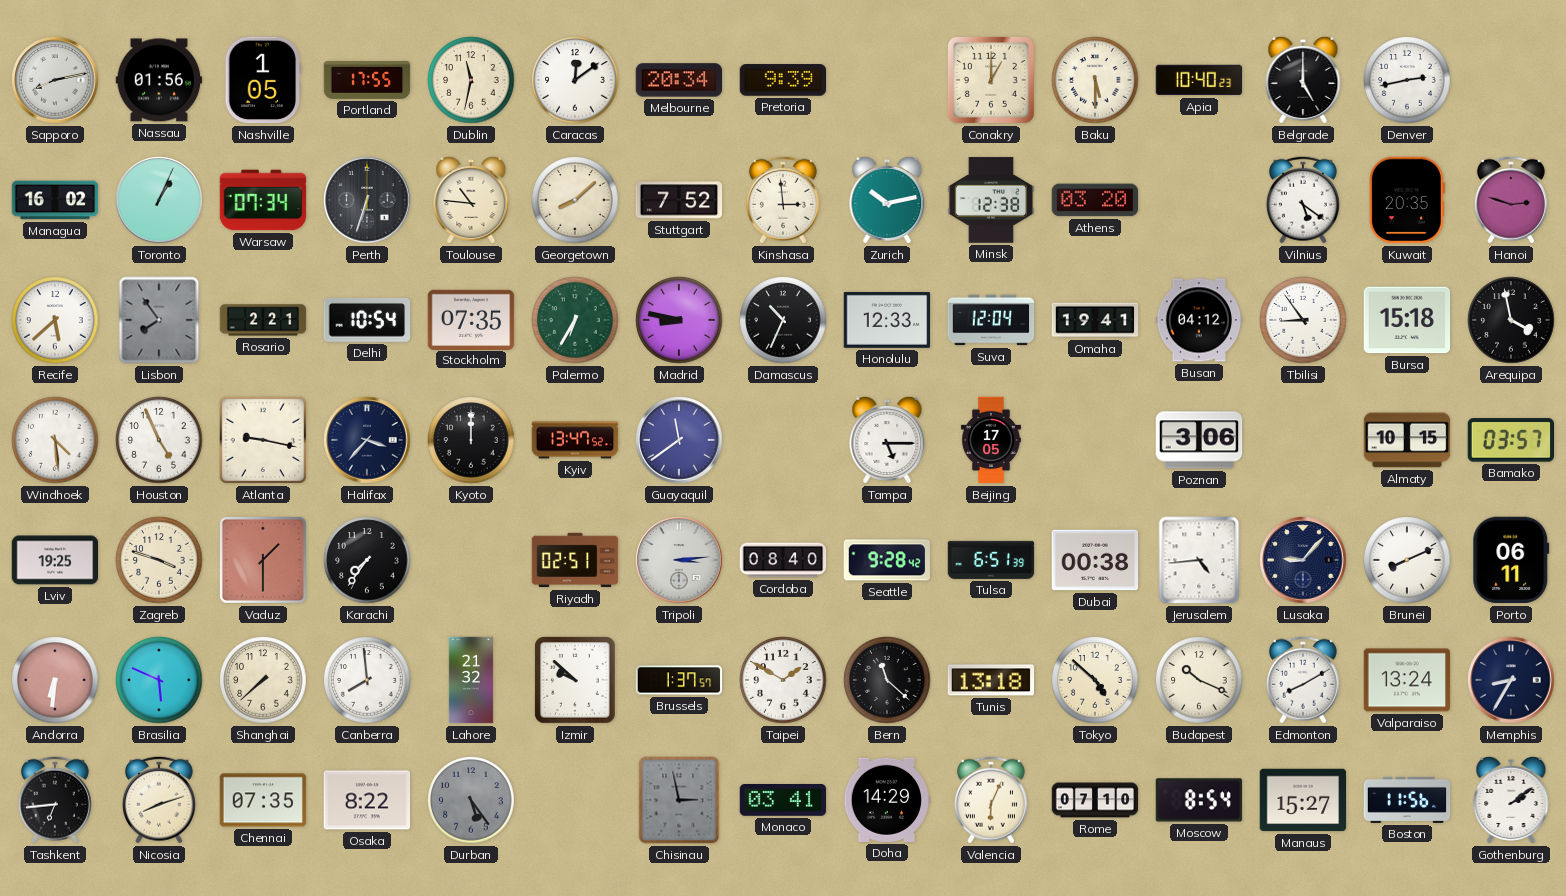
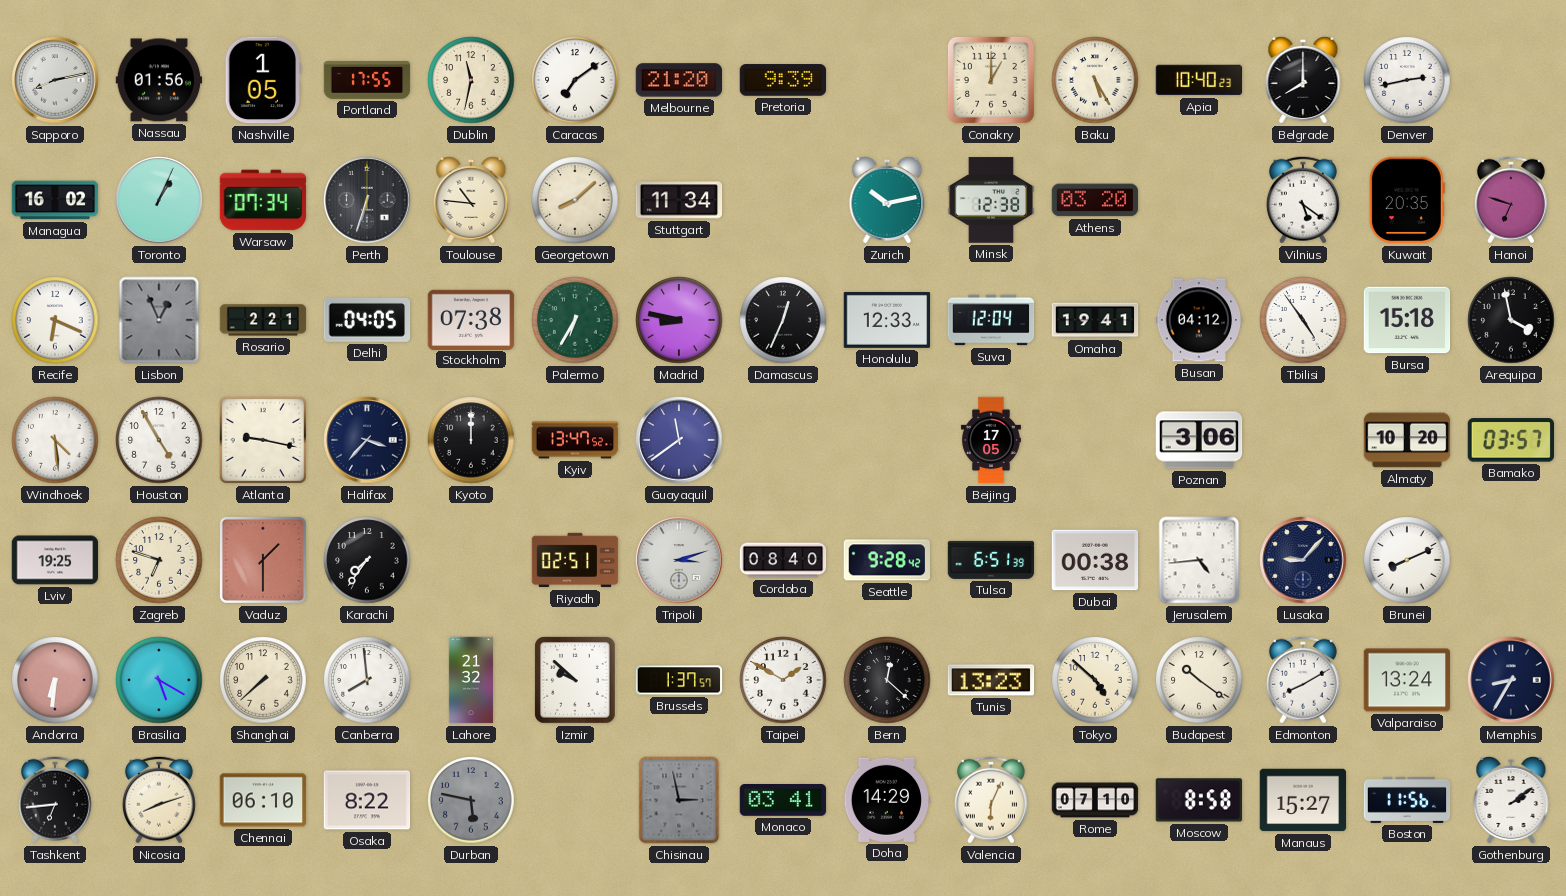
Caracas: 12:09 -> 7:09
Melbourne: 20:34 -> 21:20
Baku: 5:30 -> 5:25
Belgrade: 5:00 -> 8:00
Stuttgart: 7:52 -> 11:34
Kinshasa: 2:59 -> none
Hanoi: 2:48 -> 6:48
Recife: 5:38 -> 6:19
Lisbon: 7:54 -> 12:56
Delhi: 10:54 -> 04:05
Stockholm: 07:35 -> 07:38
Damascus: 10:34 -> 12:34
Tbilisi: 8:54 -> 4:54
Houston: 4:56 -> 4:55
Tampa: 5:15 -> none
Almaty: 10:15 -> 10:20
Zagreb: 3:48 -> 6:48
Tripoli: 3:14 -> 3:12
Porto: 06:11 -> none
Brasilia: 5:49 -> 5:20
Bern: 11:22 -> 12:22
Tunis: 13:18 -> 13:23
Budapest: 10:19 -> 10:21
Chennai: 07:35 -> 06:10
Durban: 5:24 -> 5:47
Moscow: 8:54 -> 8:58
